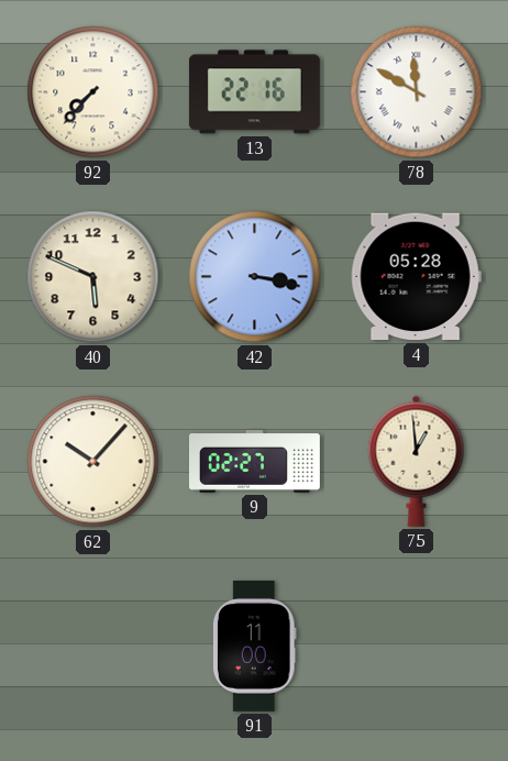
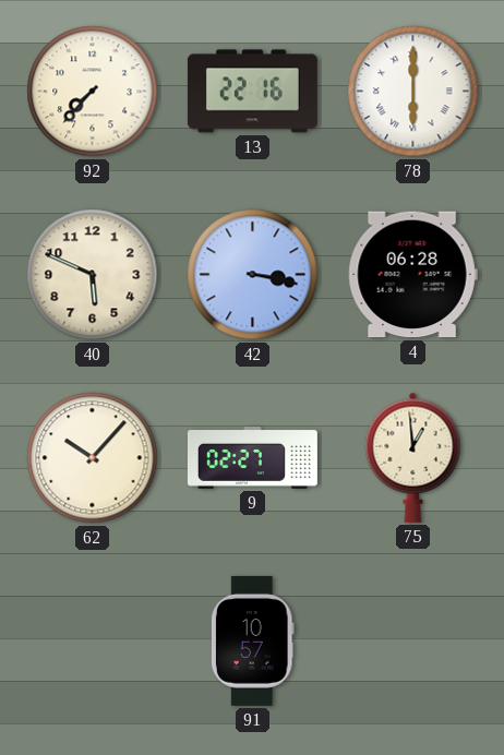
78: 11:50 -> 6:00
4: 05:28 -> 06:28
91: 11:00 -> 10:57
